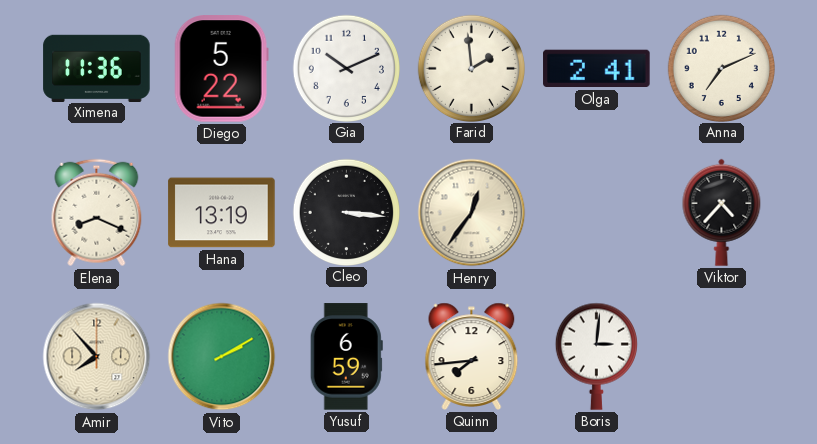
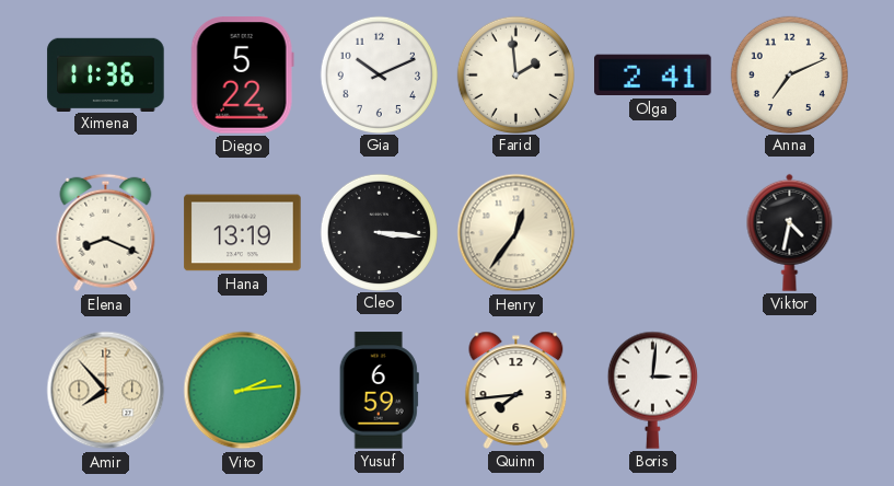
Viktor: 4:37 -> 4:32
Vito: 2:10 -> 2:14
